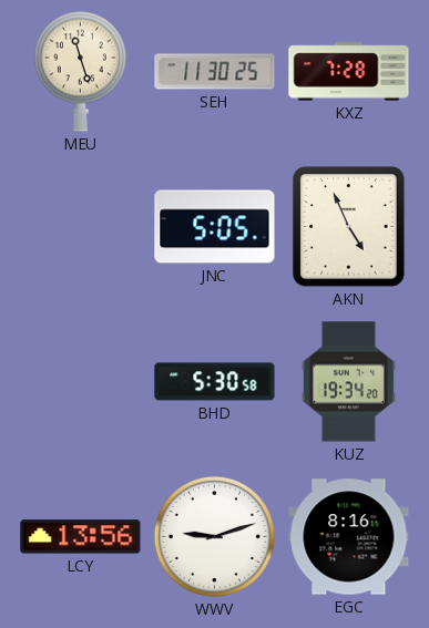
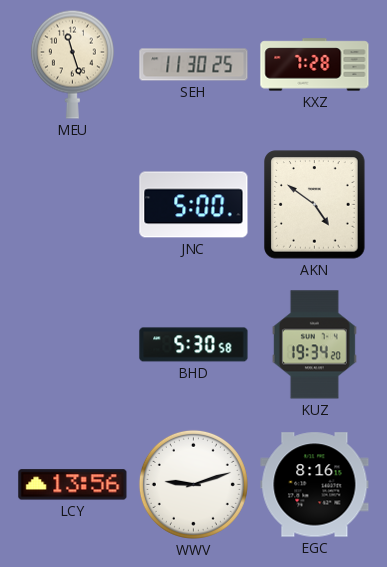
JNC: 5:05 -> 5:00
AKN: 4:56 -> 4:51
